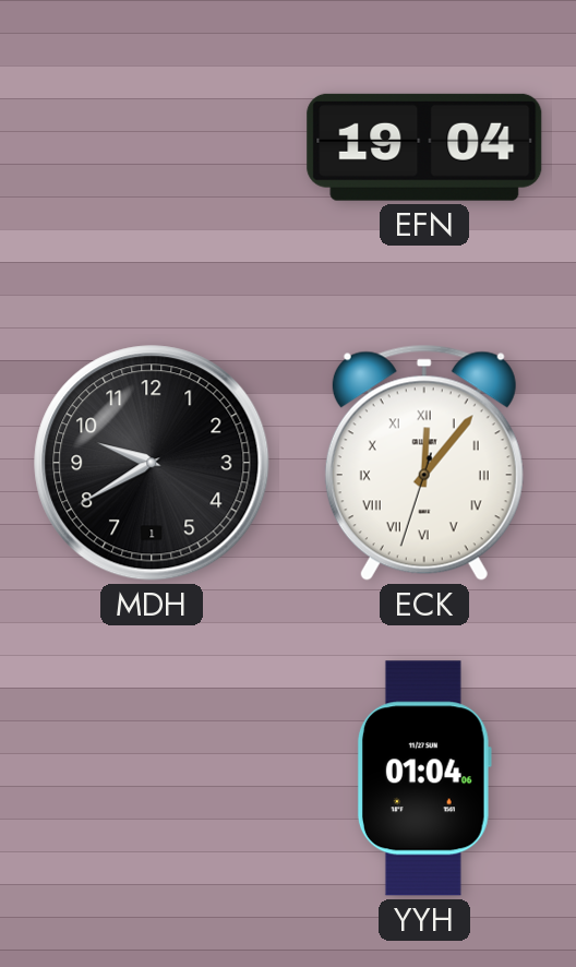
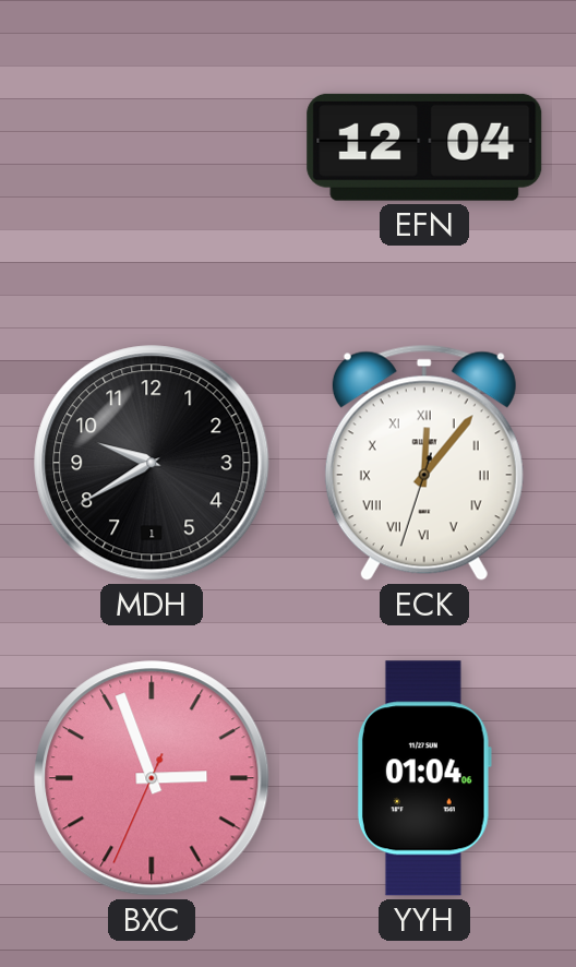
EFN: 19:04 -> 12:04
BXC: none -> 2:56
